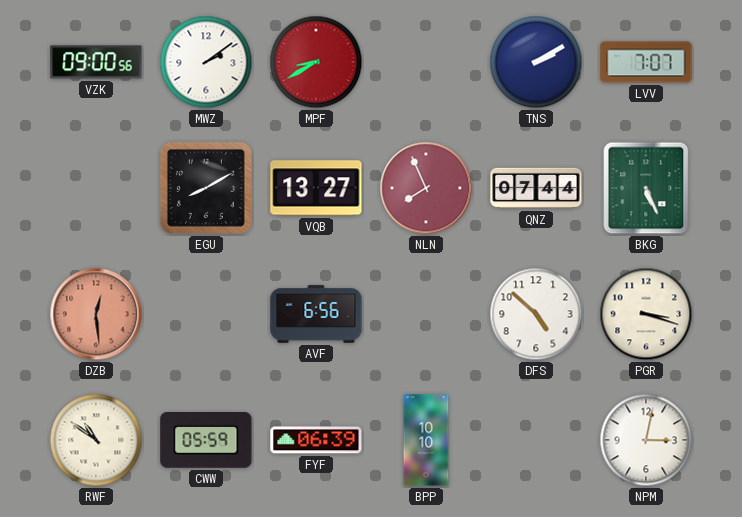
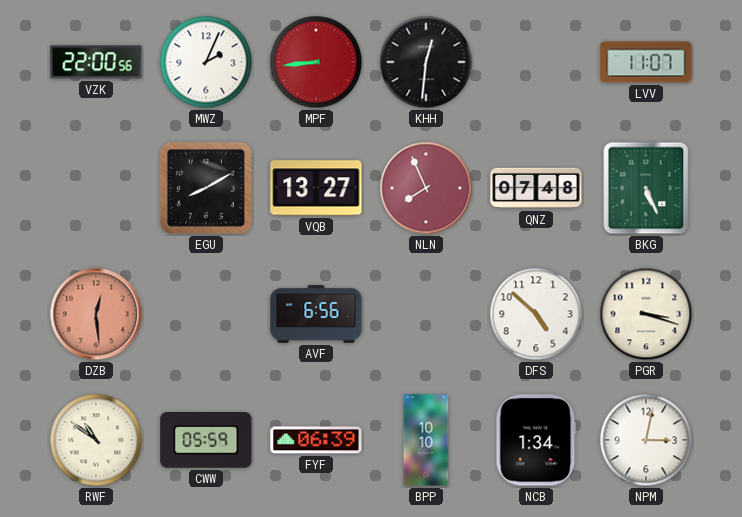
VZK: 09:00 -> 22:00
MWZ: 2:09 -> 2:04
MPF: 8:40 -> 8:44
KHH: none -> 12:31
TNS: 2:10 -> none
LVV: 7:07 -> 11:07
QNZ: 07:44 -> 07:48
NCB: none -> 1:34
